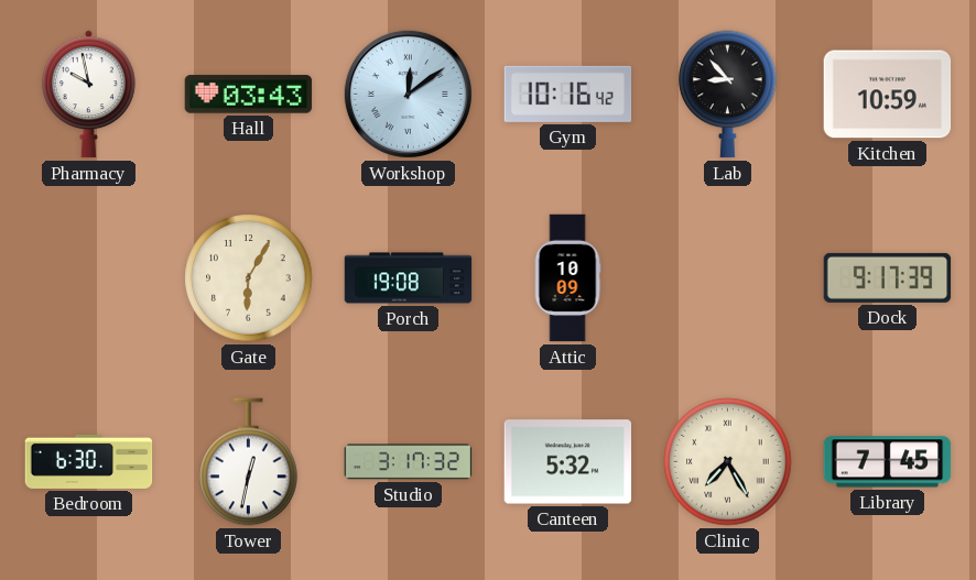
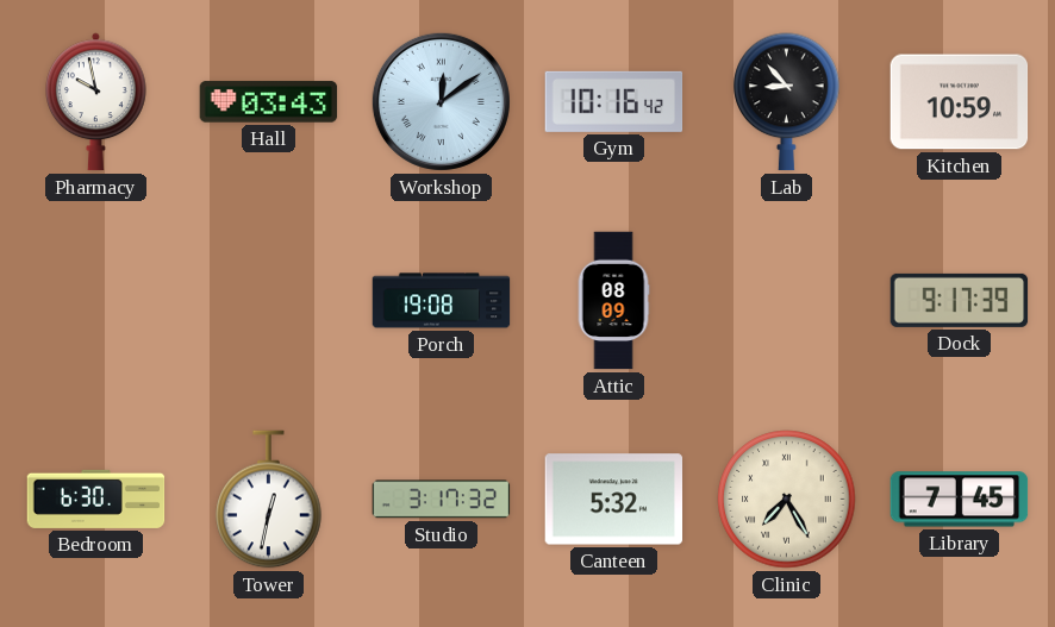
Gate: 6:05 -> none
Attic: 10:09 -> 08:09
